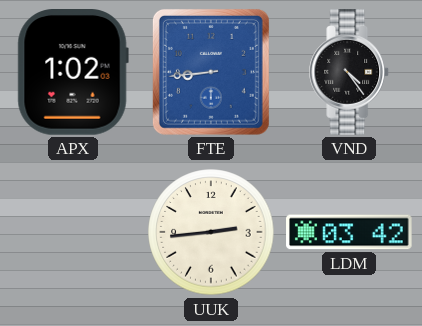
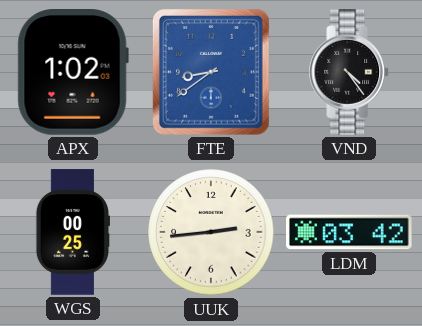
FTE: 8:44 -> 8:39
WGS: none -> 00:25
